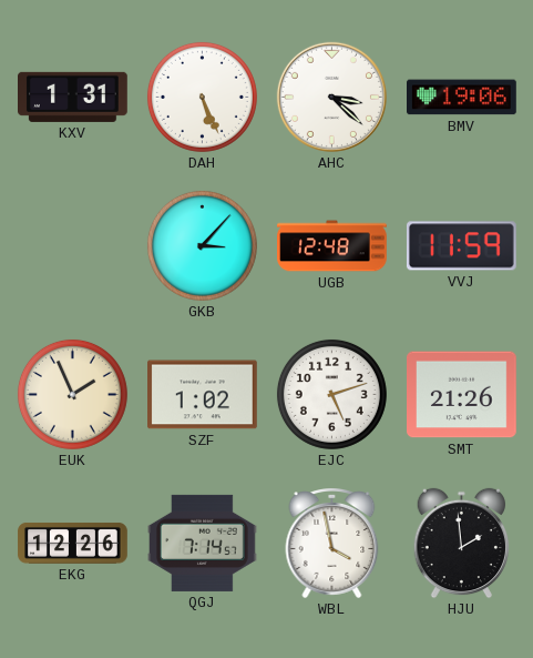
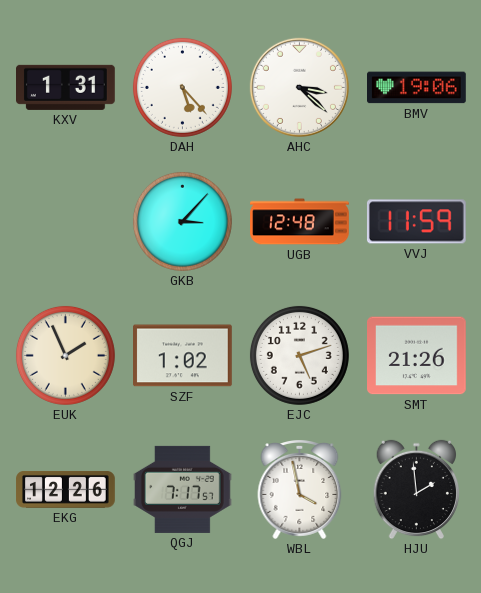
DAH: 5:26 -> 5:23
QGJ: 7:14 -> 7:17
